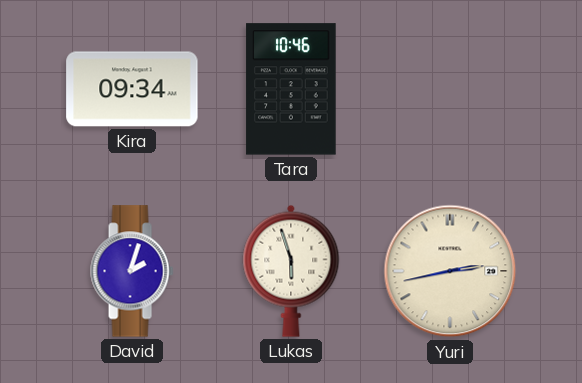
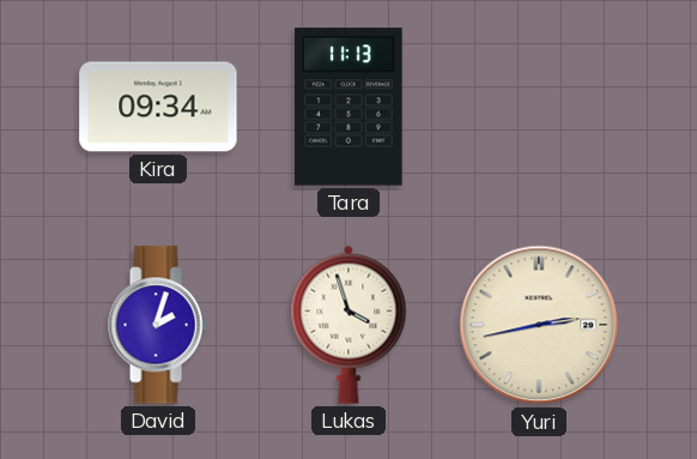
Tara: 10:46 -> 11:13
Lukas: 5:57 -> 3:57
